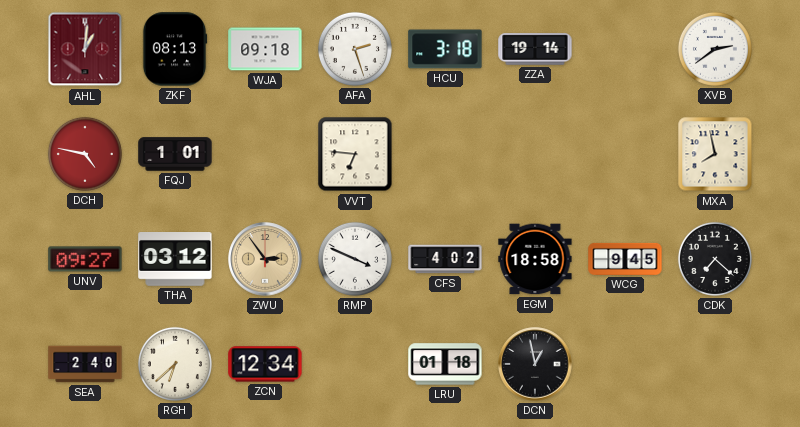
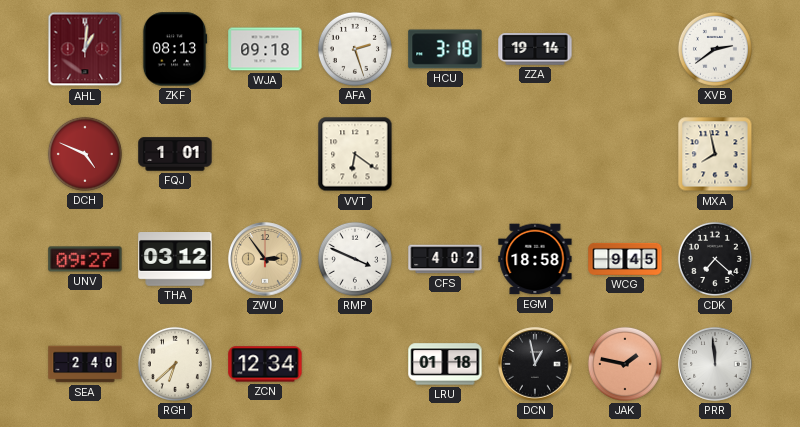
DCH: 4:47 -> 4:49
VVT: 6:46 -> 6:21
JAK: none -> 1:47
PRR: none -> 11:59
